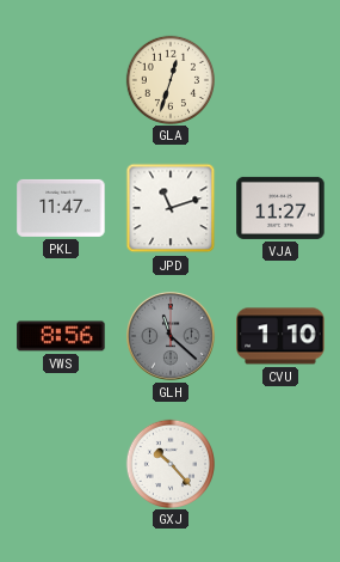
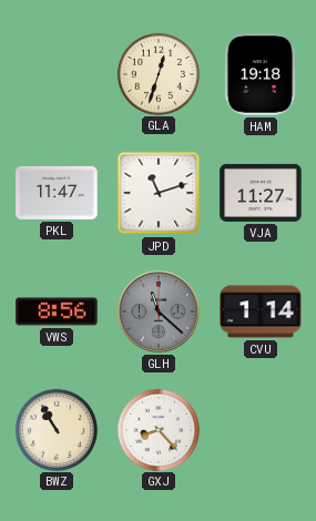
HAM: none -> 19:18
CVU: 1:10 -> 1:14
BWZ: none -> 10:55
GXJ: 10:23 -> 8:23
